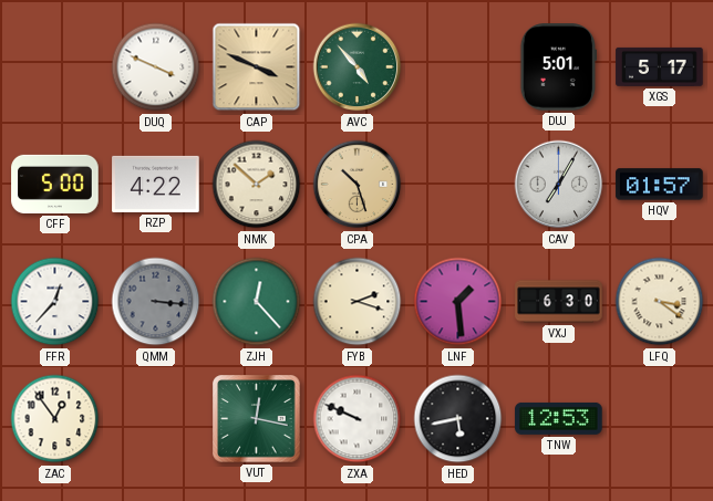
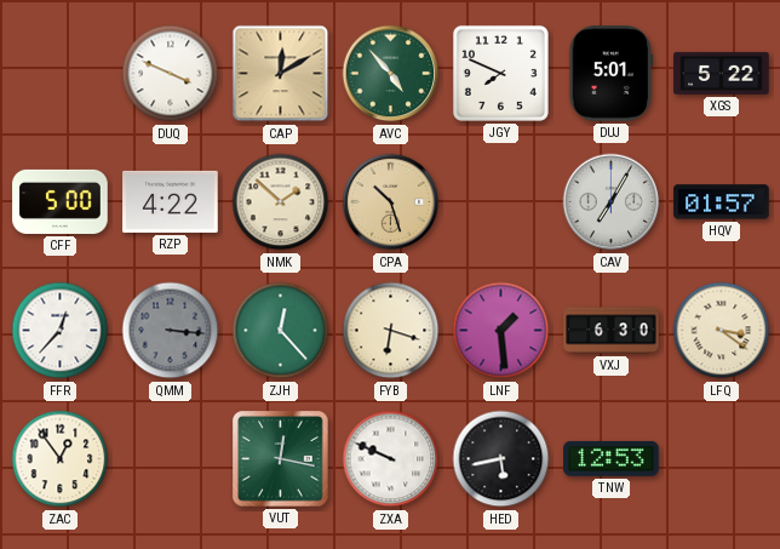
CAP: 3:49 -> 12:10
JGY: none -> 7:49
XGS: 5:17 -> 5:22
FYB: 2:18 -> 6:18
